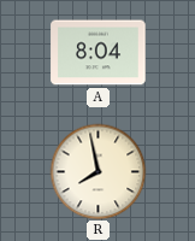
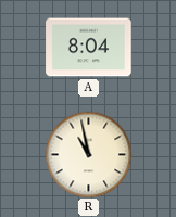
R: 7:58 -> 10:58
